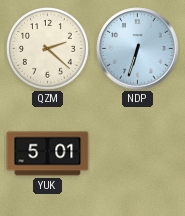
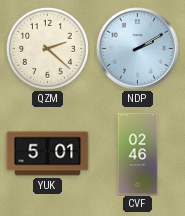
NDP: 6:33 -> 2:10
CVF: none -> 02:46
